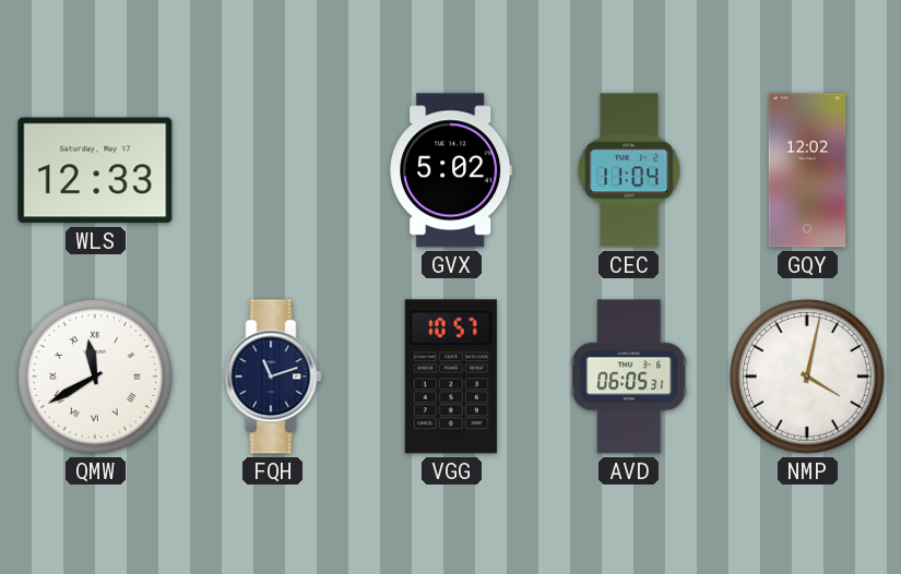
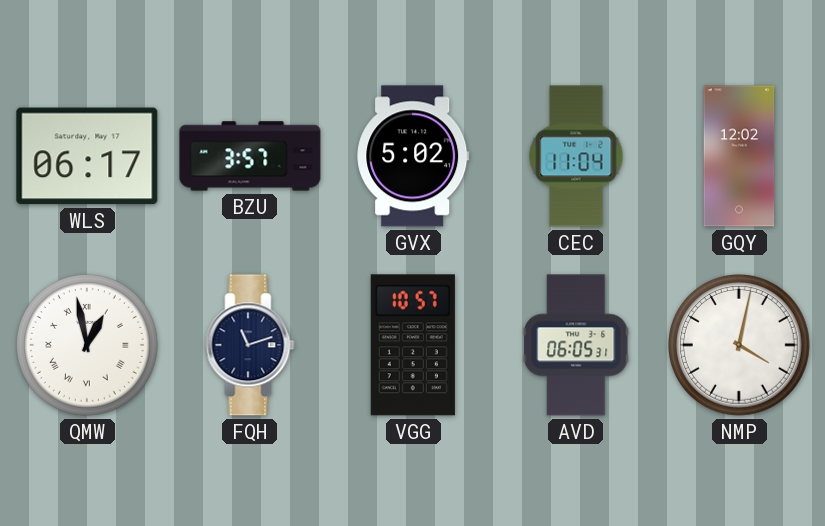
WLS: 12:33 -> 06:17
BZU: none -> 3:57
QMW: 11:40 -> 12:58
